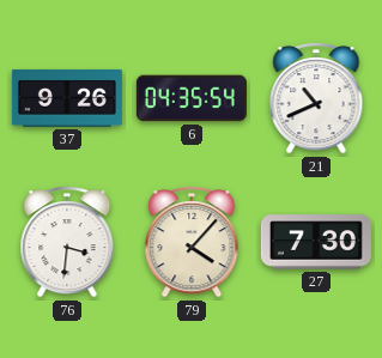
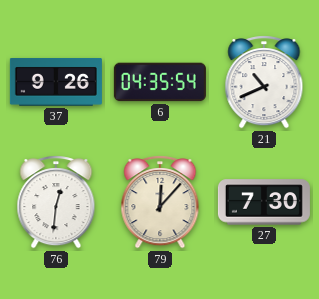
76: 3:31 -> 12:31
79: 4:07 -> 12:07
